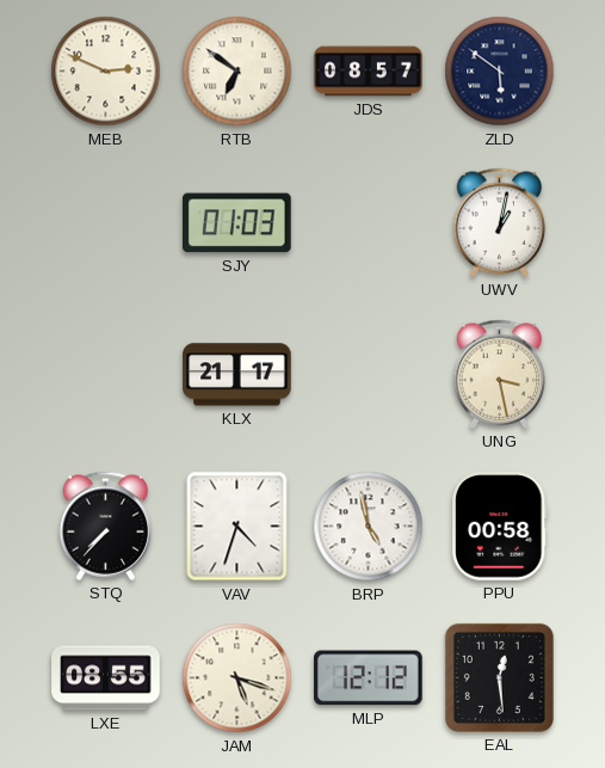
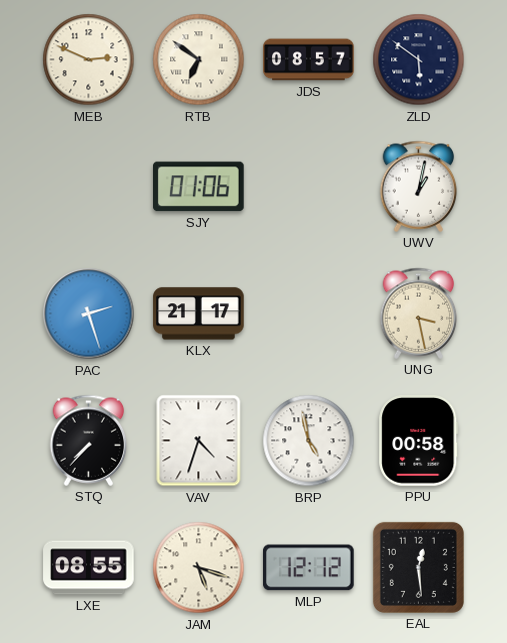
SJY: 01:03 -> 01:06
PAC: none -> 2:27
